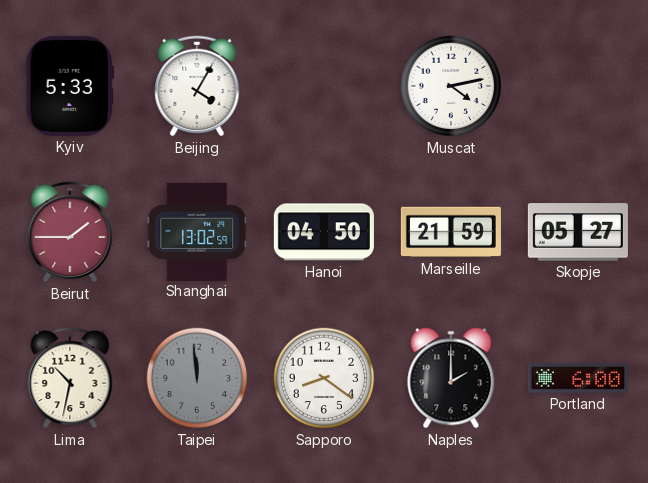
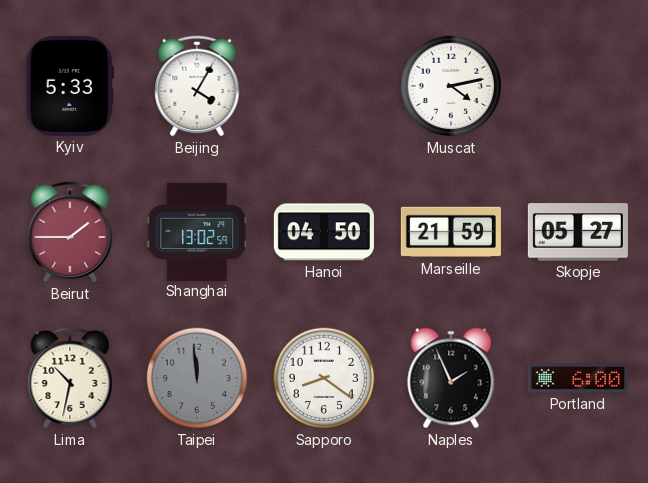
Naples: 2:00 -> 1:56
